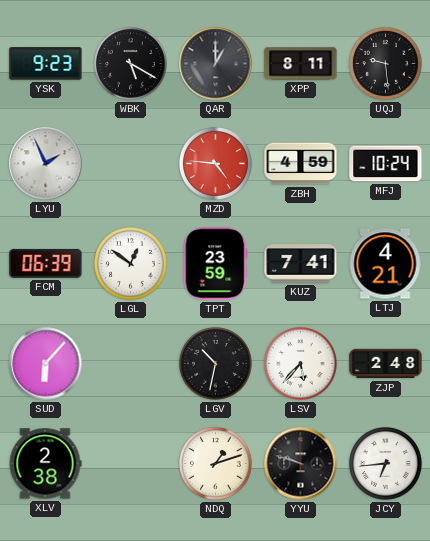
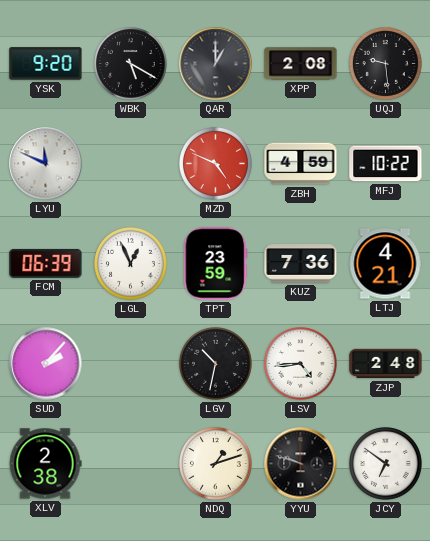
YSK: 9:23 -> 9:20
XPP: 8:11 -> 2:08
LYU: 1:56 -> 11:49
MZD: 4:46 -> 4:49
MFJ: 10:24 -> 10:22
LGL: 12:51 -> 12:56
KUZ: 7:41 -> 7:36
SUD: 6:07 -> 2:07
LSV: 5:37 -> 4:44
JCY: 6:44 -> 6:51
